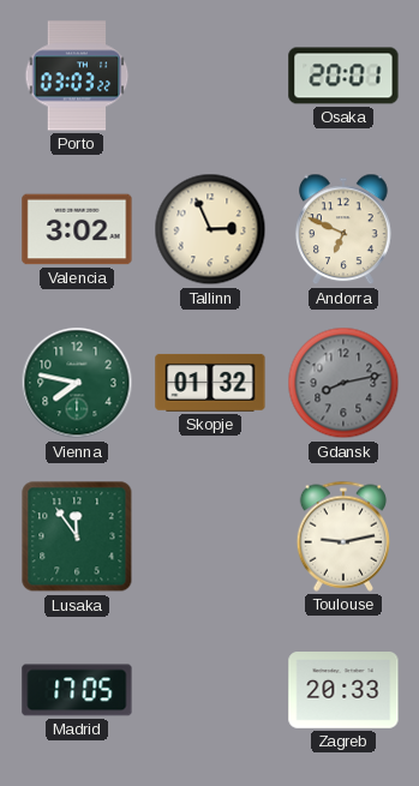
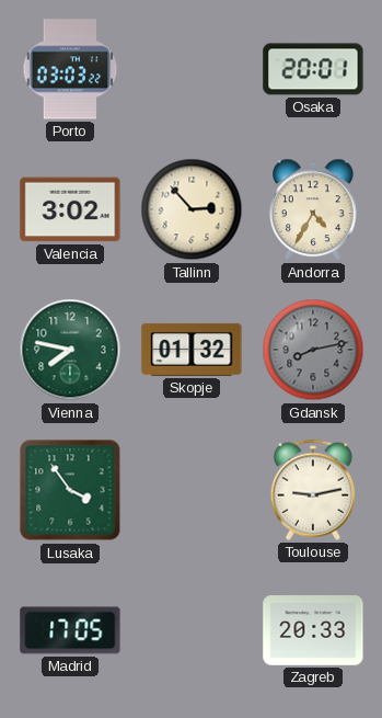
Tallinn: 2:56 -> 2:53
Andorra: 6:49 -> 4:35
Lusaka: 11:54 -> 3:54
